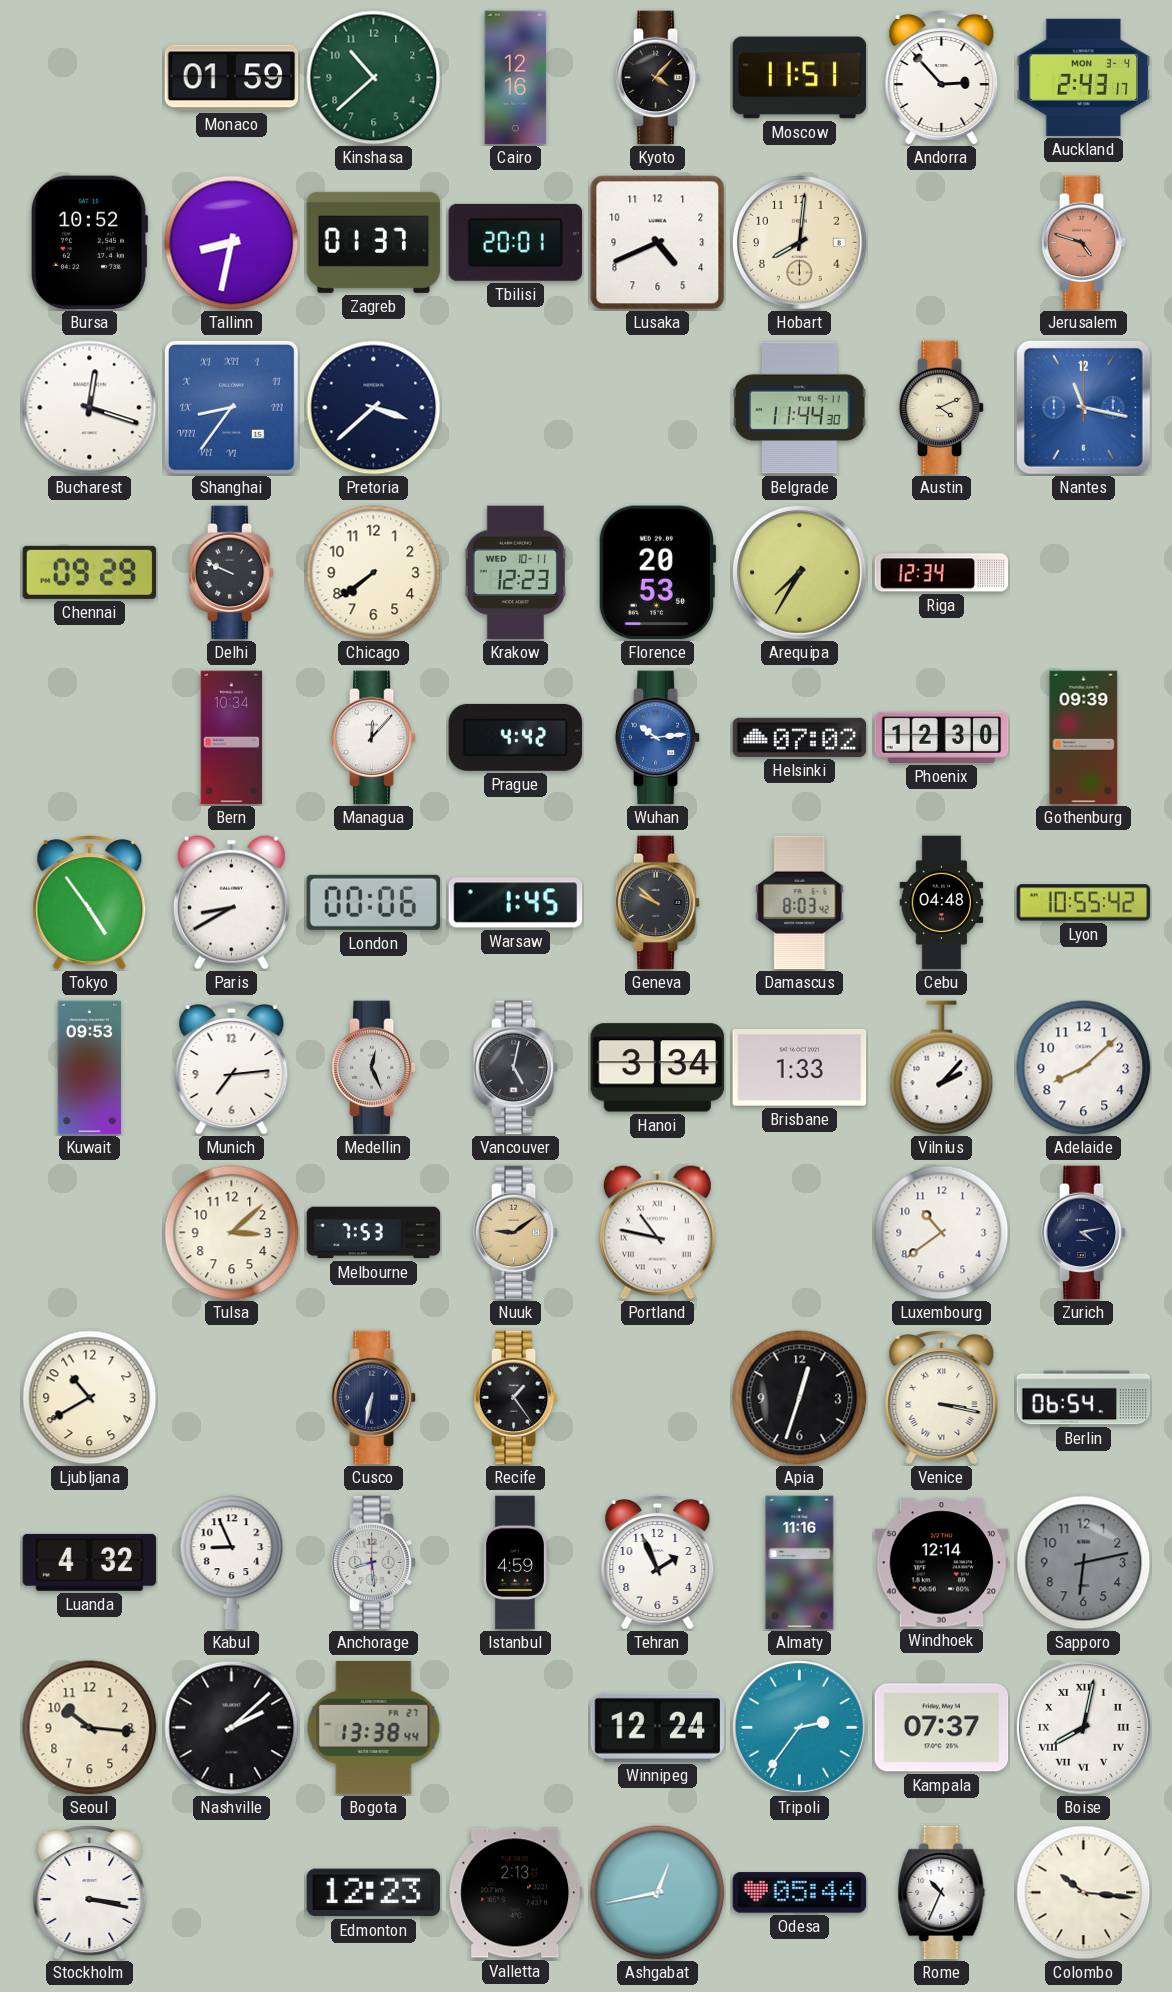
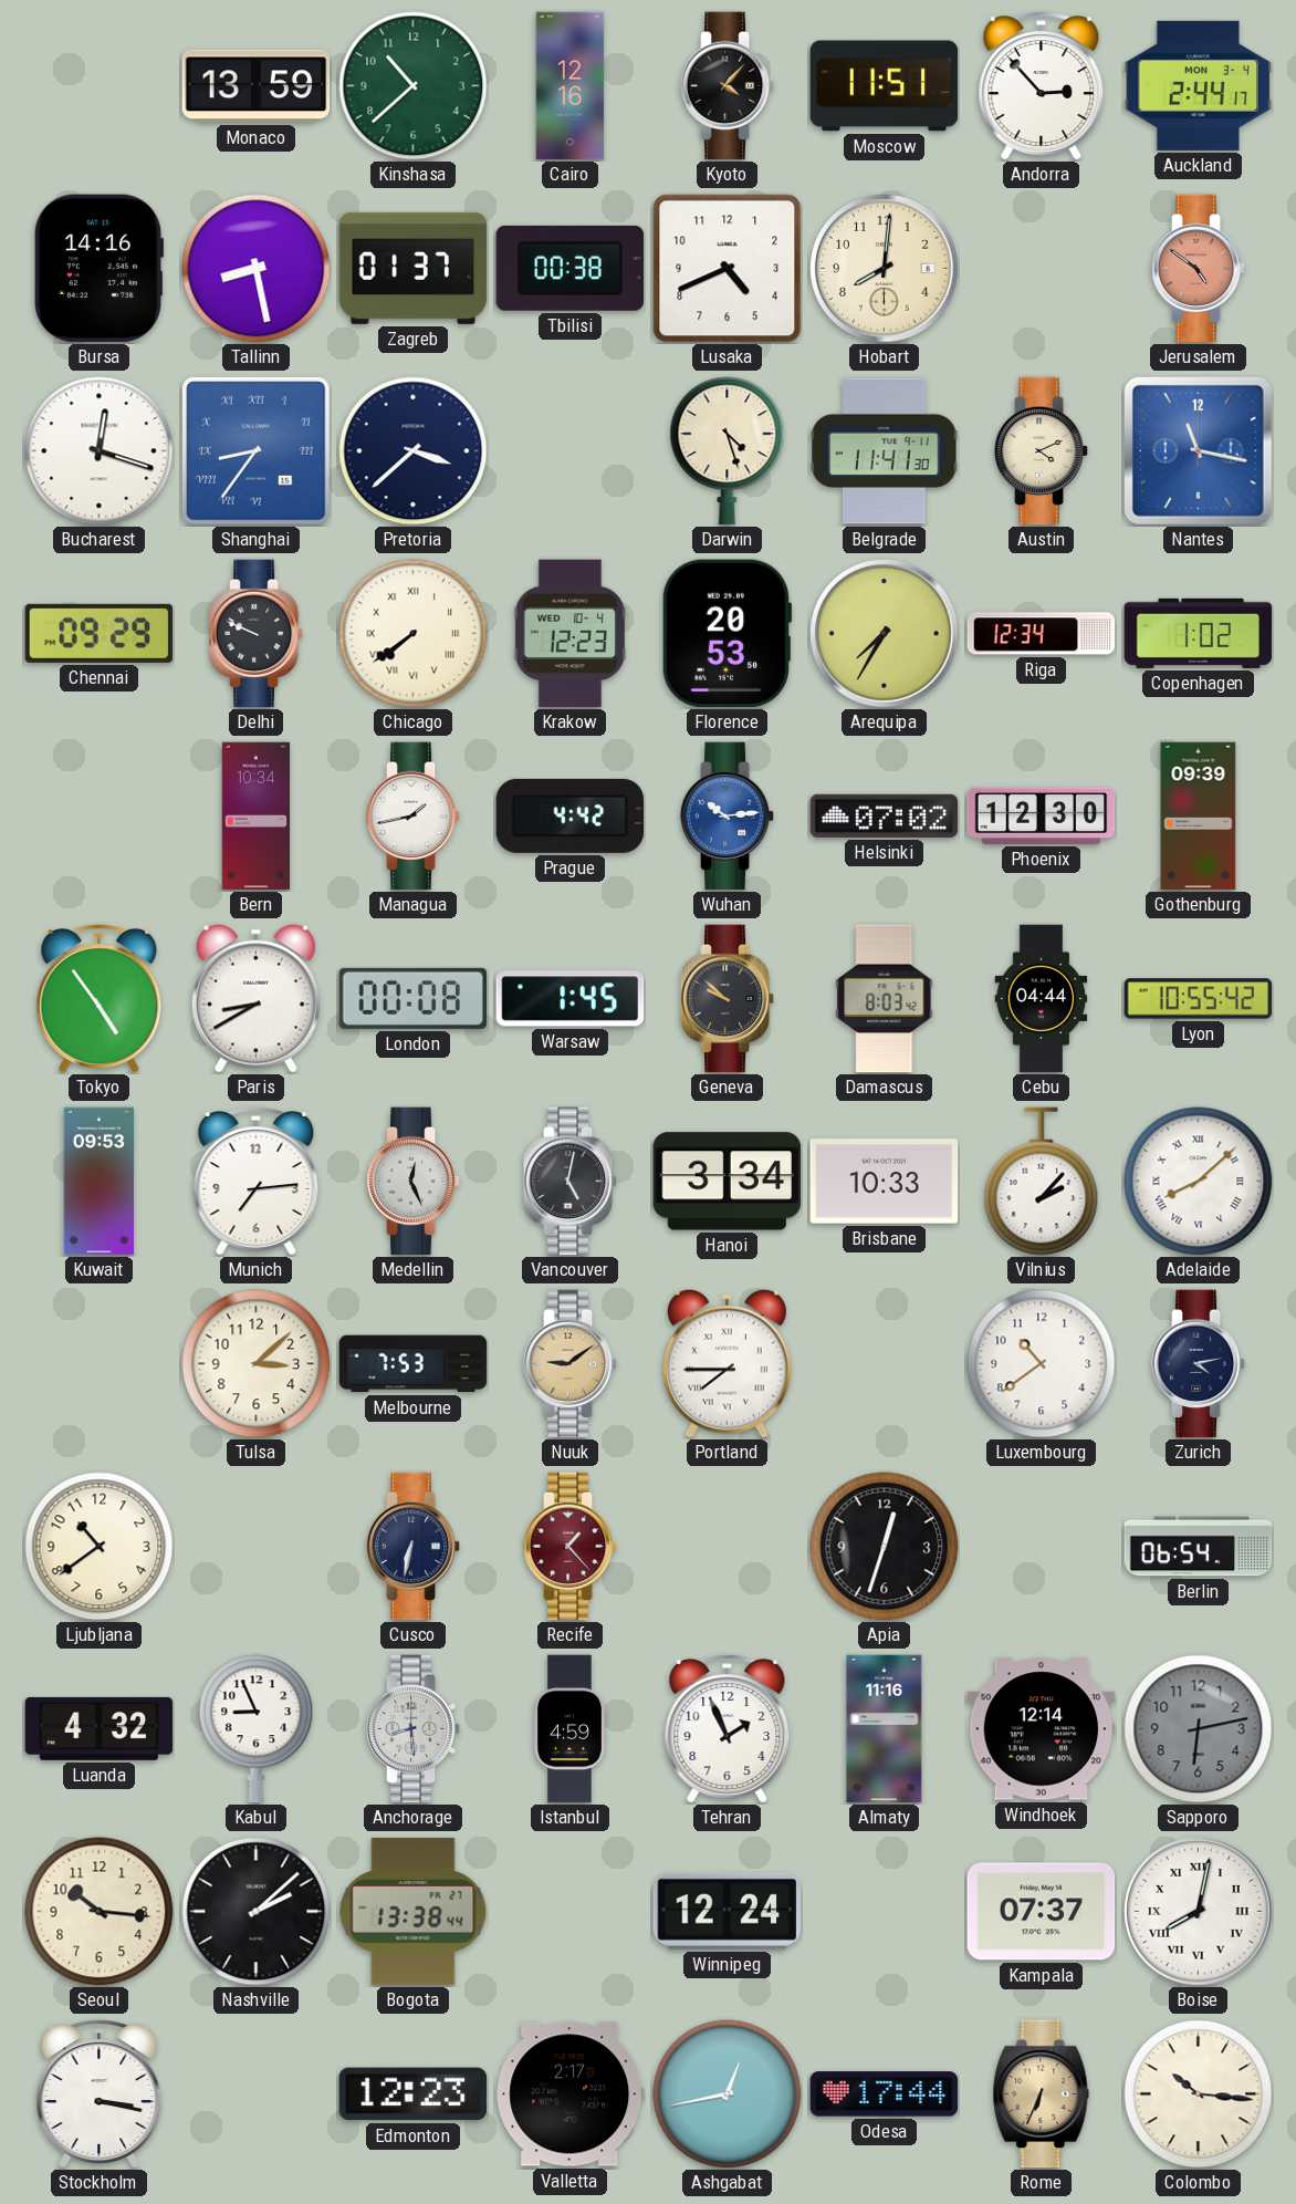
Monaco: 01:59 -> 13:59
Auckland: 2:43 -> 2:44
Bursa: 10:52 -> 14:16
Tallinn: 8:32 -> 8:28
Tbilisi: 20:01 -> 00:38
Jerusalem: 4:48 -> 4:51
Darwin: none -> 4:27
Belgrade: 11:44 -> 11:41
Chicago numerals: Arabic -> Roman
Krakow date: WED 10-11 -> WED 10-4
Copenhagen: none -> 1:02
Managua: 12:07 -> 1:43
London: 00:06 -> 00:08
Cebu: 04:48 -> 04:44
Brisbane: 1:33 -> 10:33
Adelaide numerals: Arabic -> Roman
Portland: 10:47 -> 7:45
Ljubljana: 10:40 -> 10:39
Recife: 1:24 -> 1:23
Recife dial: black -> burgundy
Venice: 3:17 -> none
Tripoli: 2:36 -> none
Valletta: 2:13 -> 2:17
Odesa: 05:44 -> 17:44
Rome: 10:34 -> 6:34
Rome dial: white -> champagne
